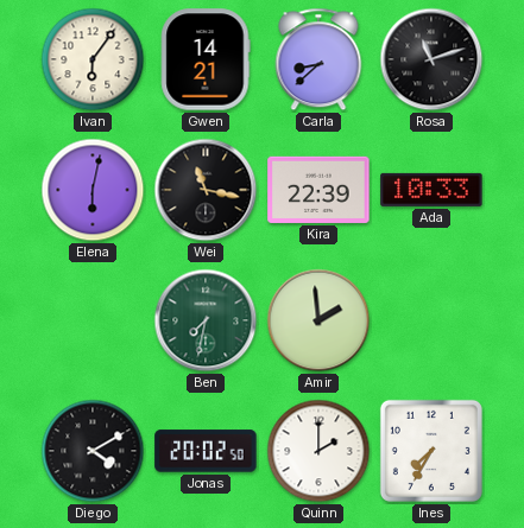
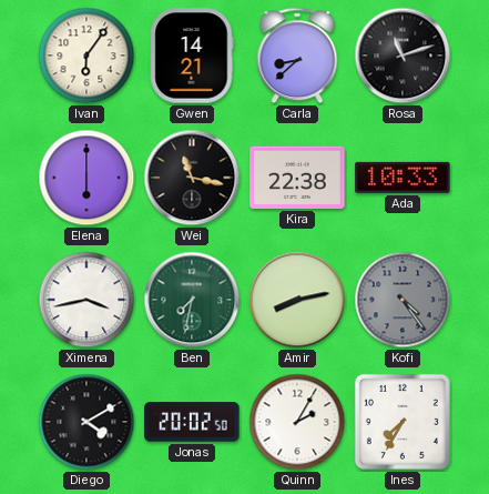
Elena: 6:02 -> 6:00
Kira: 22:39 -> 22:38
Ximena: none -> 3:43
Amir: 1:59 -> 8:13
Kofi: none -> 4:24
Quinn: 2:00 -> 2:05
